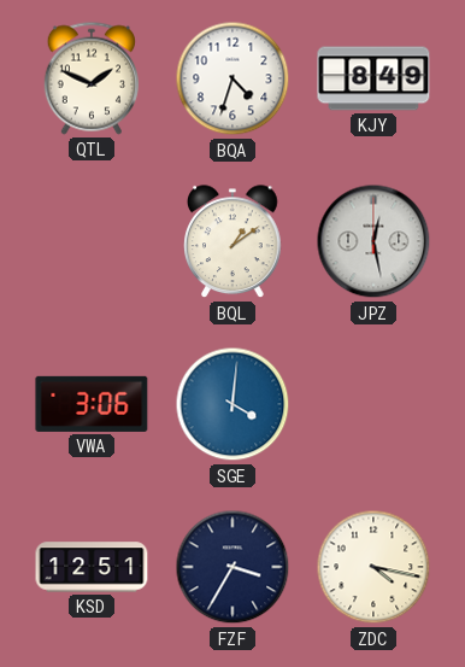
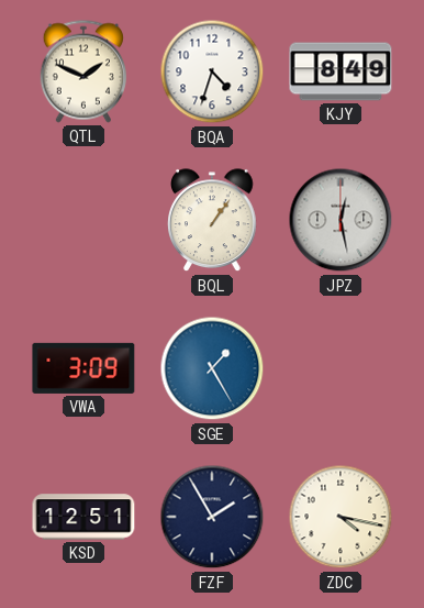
BQL: 1:09 -> 1:06
VWA: 3:06 -> 3:09
SGE: 4:01 -> 1:25
FZF: 3:35 -> 1:55
